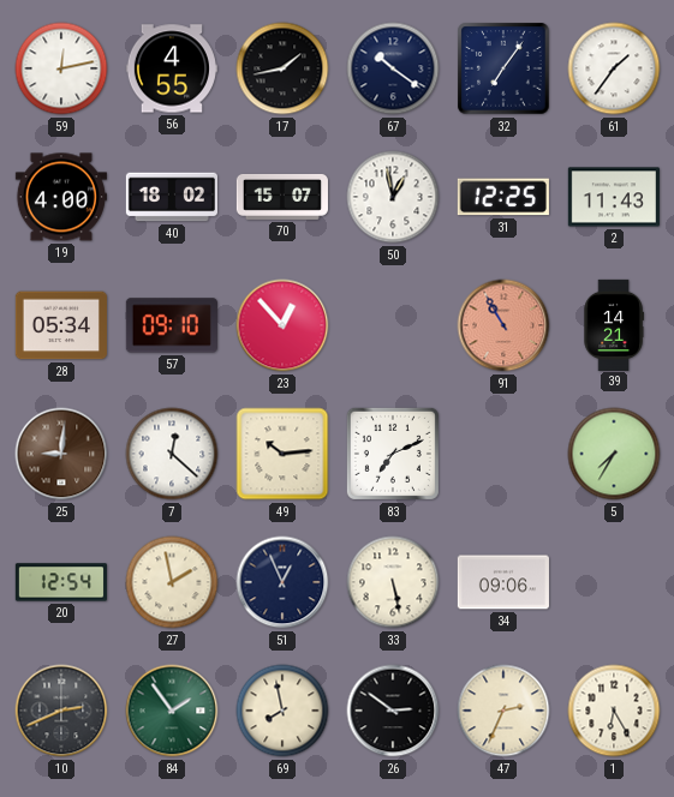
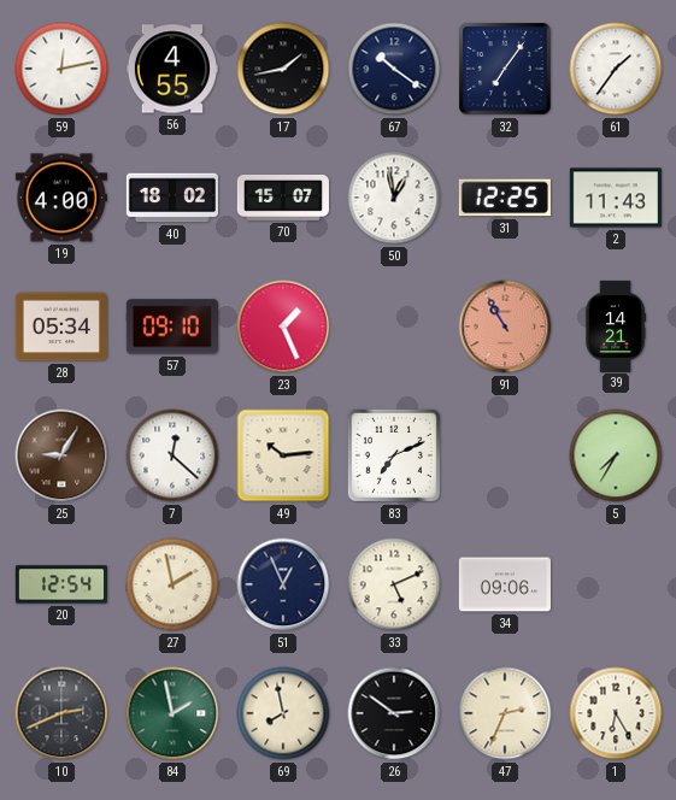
23: 12:53 -> 1:26
25: 9:01 -> 9:05
33: 5:28 -> 5:11
84: 1:54 -> 1:58
